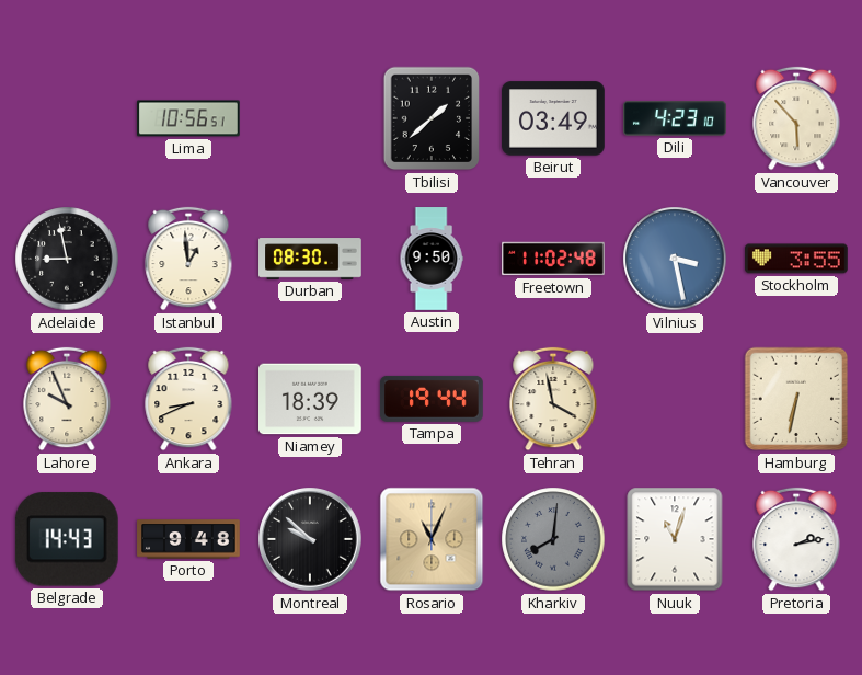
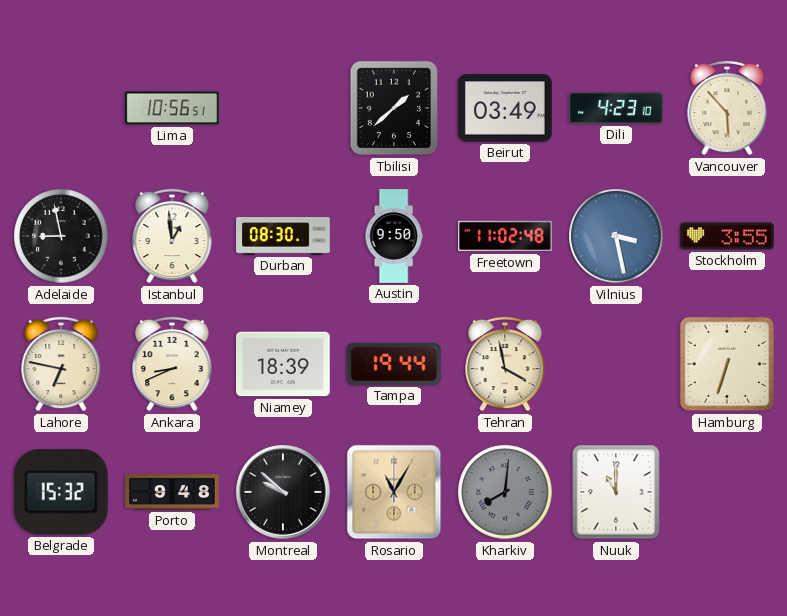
Lahore: 9:56 -> 6:47
Hamburg: 6:32 -> 6:33
Belgrade: 14:43 -> 15:32
Rosario: 11:04 -> 11:05
Nuuk: 11:03 -> 11:00
Pretoria: 2:13 -> none
